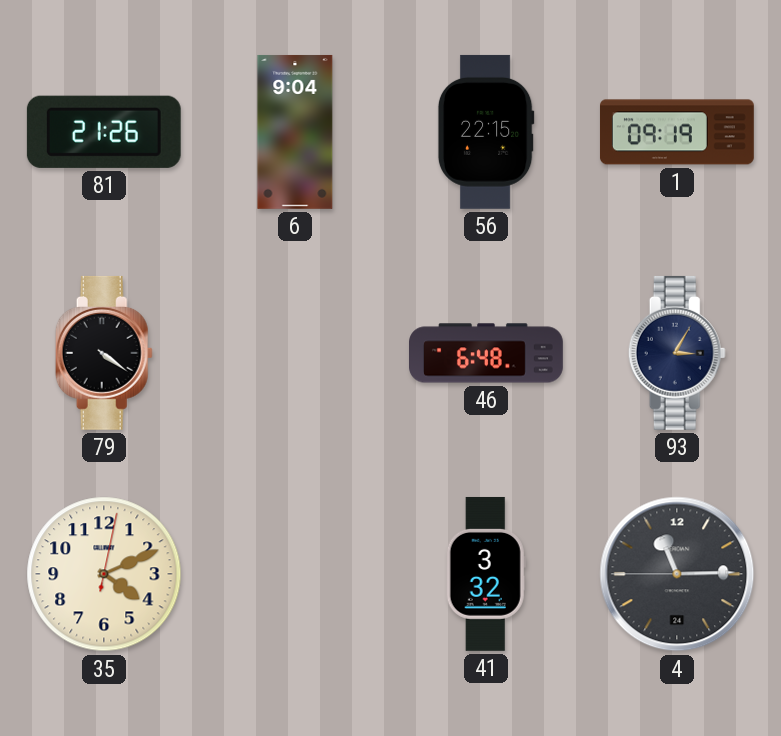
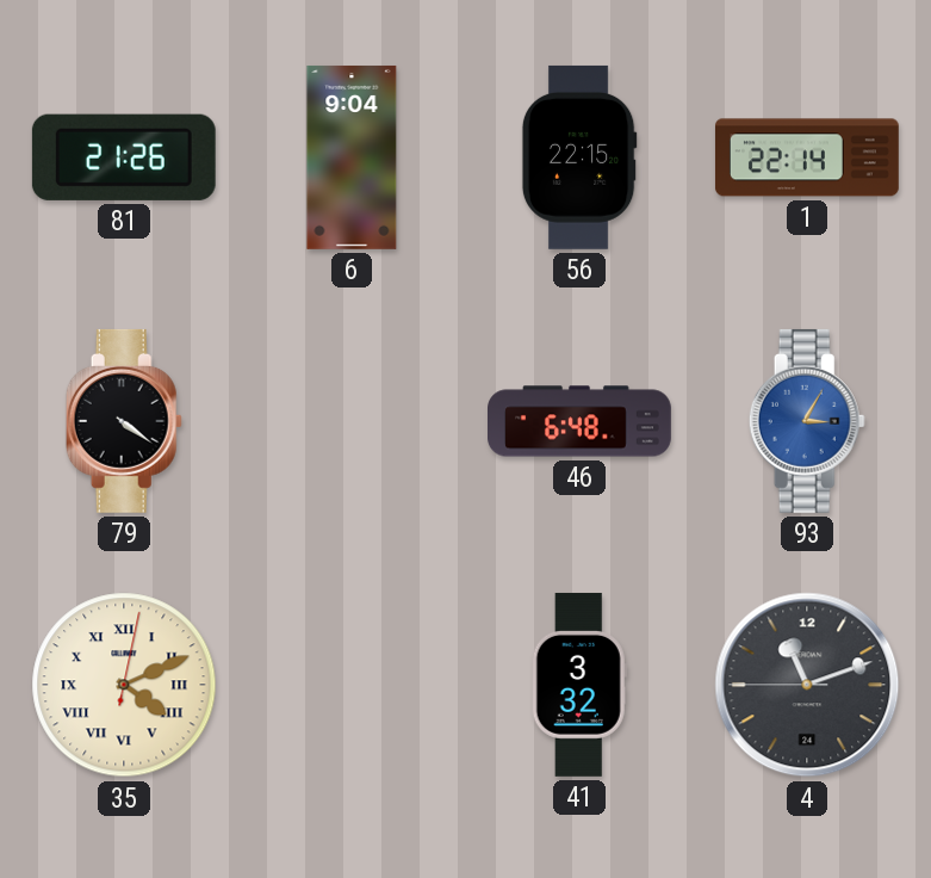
1: 09:19 -> 22:14
93 dial: navy -> blue
35 numerals: Arabic -> Roman
4: 11:14 -> 11:11
